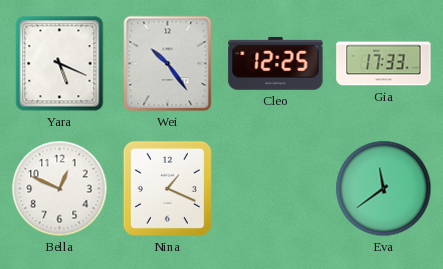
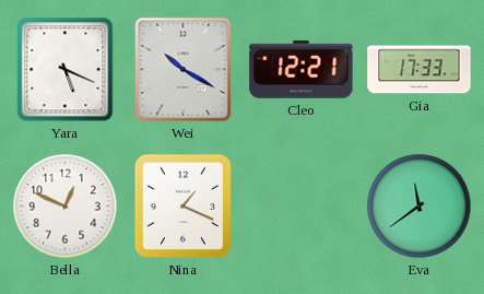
Wei: 10:24 -> 10:20
Cleo: 12:25 -> 12:21
